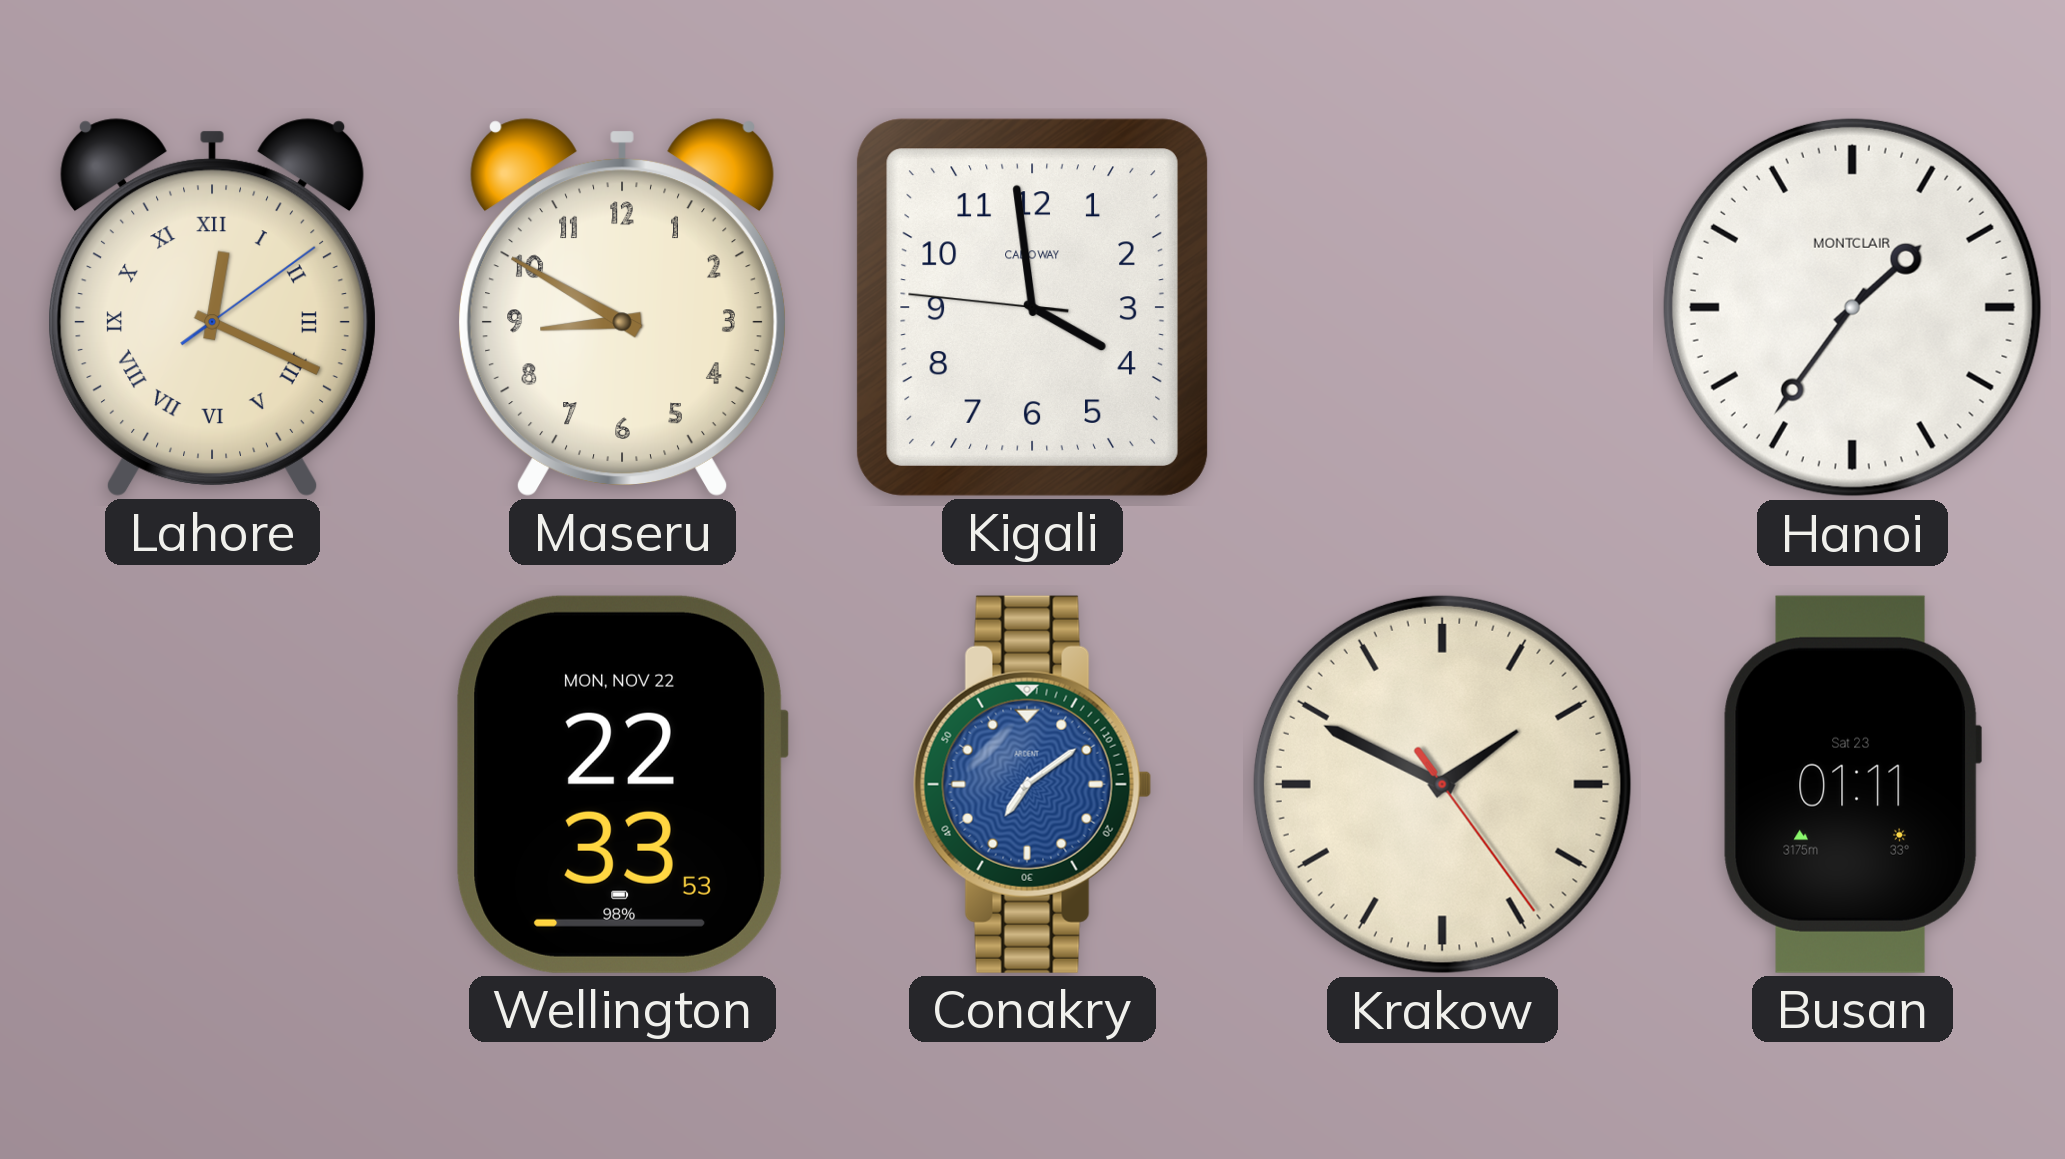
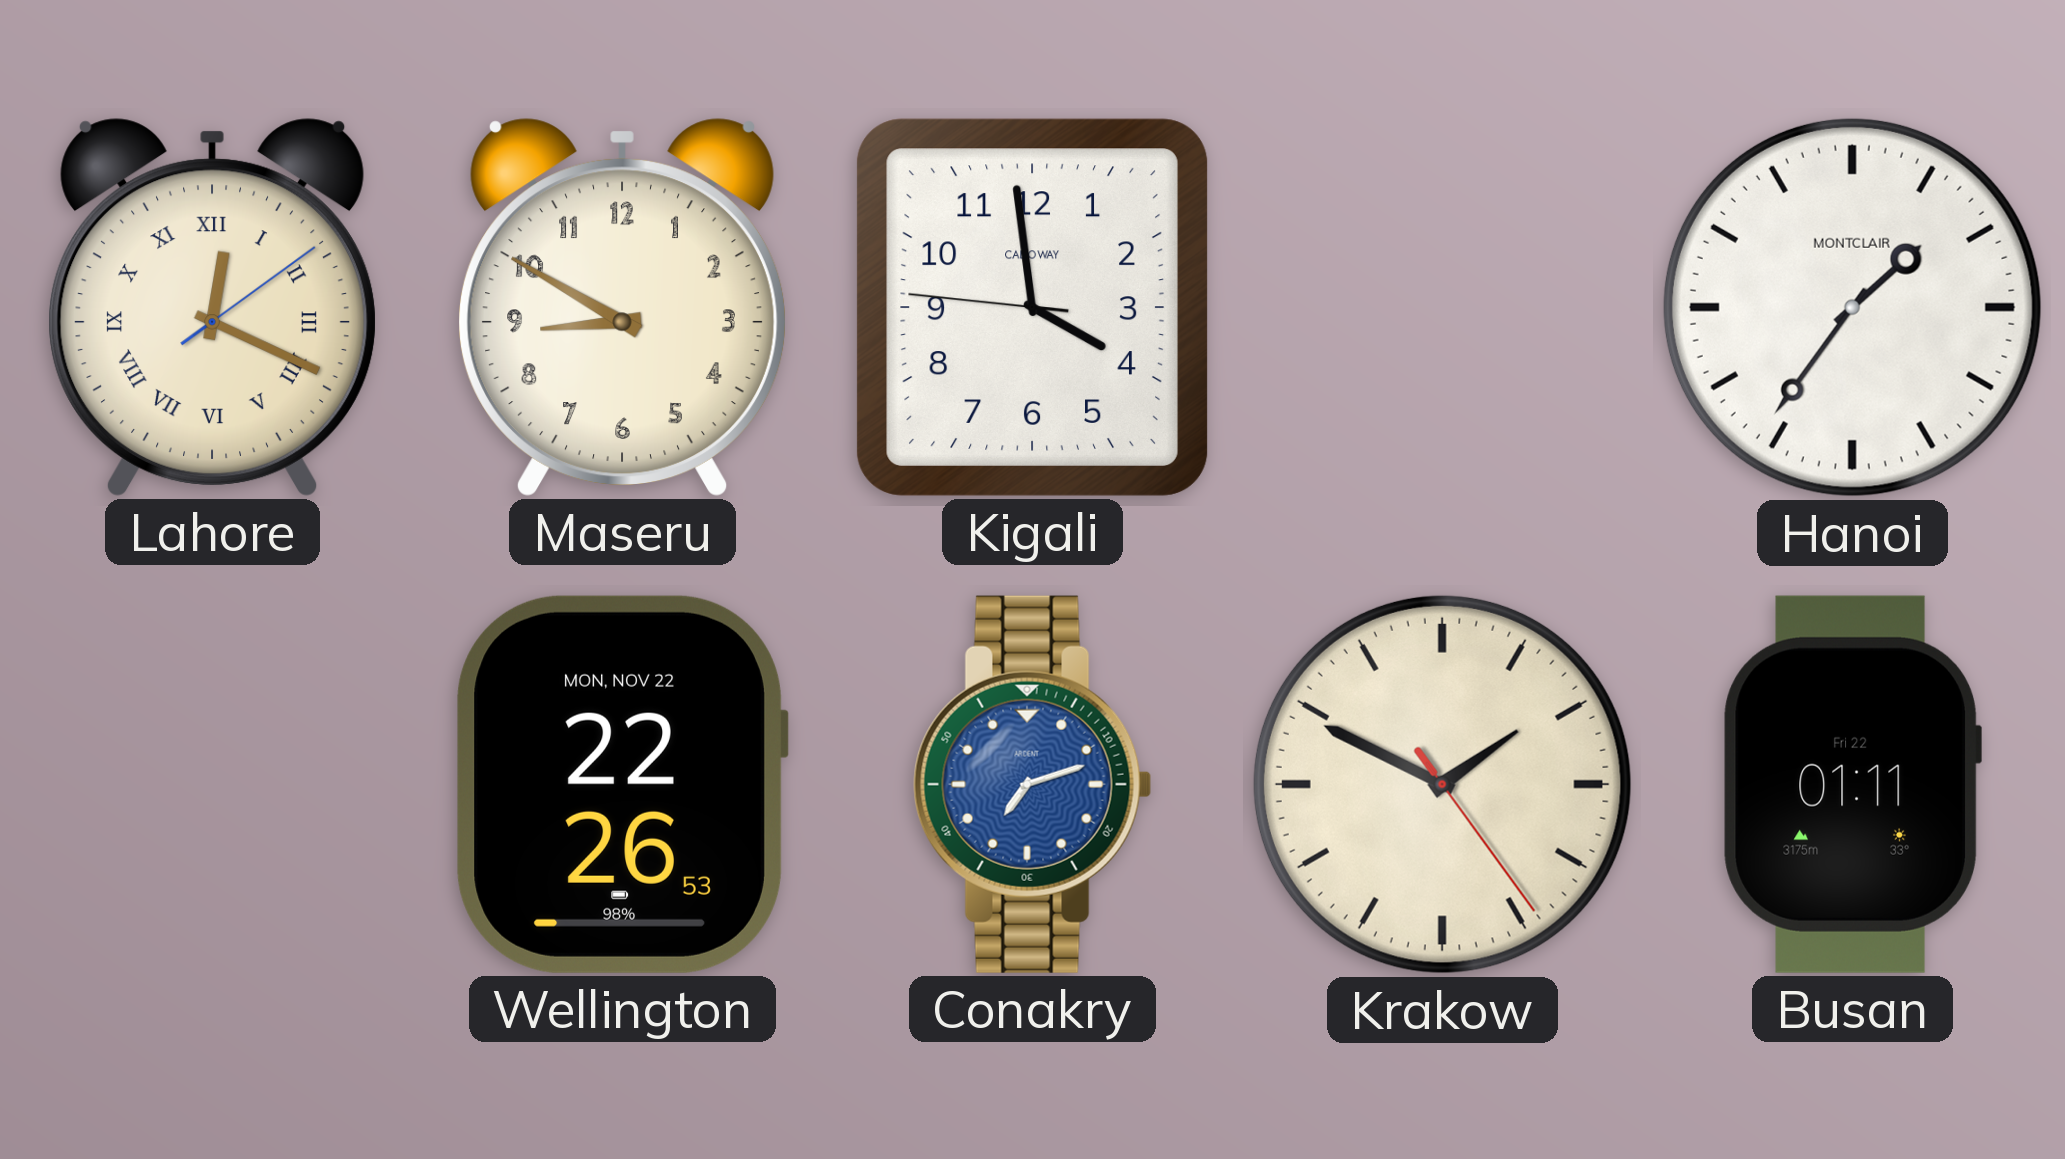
Wellington: 22:33 -> 22:26
Conakry: 7:09 -> 7:12
Busan date: Sat 23 -> Fri 22
